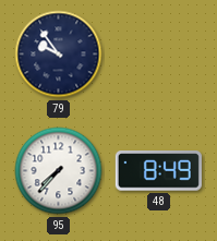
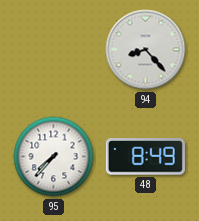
79: 9:54 -> none
94: none -> 8:23
